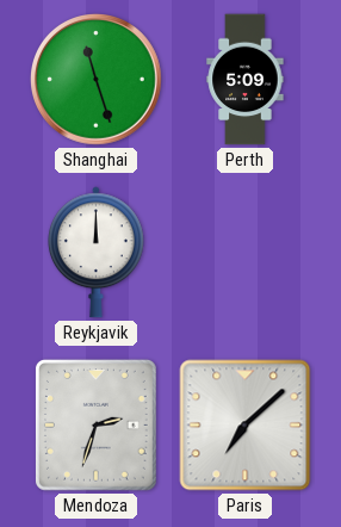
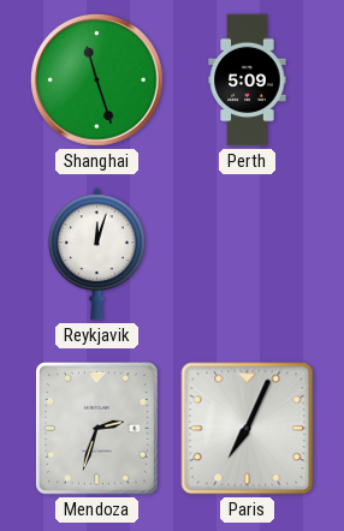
Reykjavik: 12:00 -> 12:03
Paris: 7:08 -> 7:04
